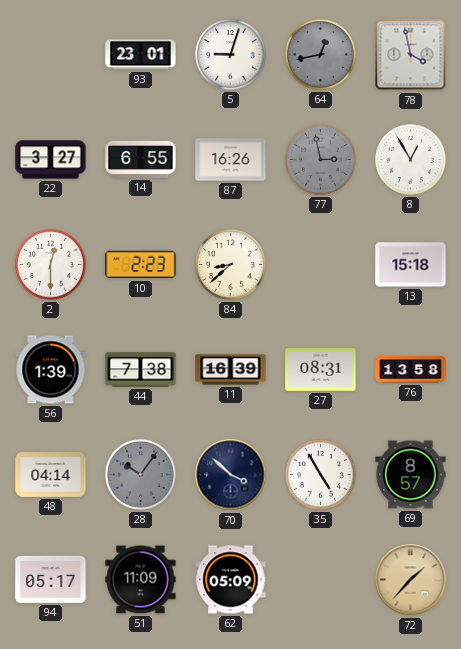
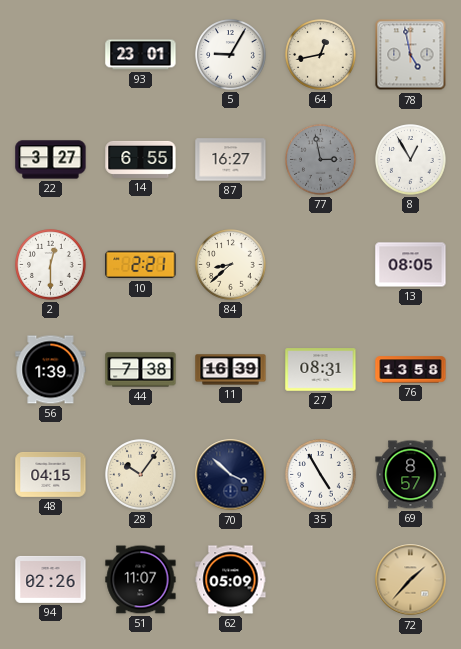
5: 9:03 -> 9:05
64 dial: grey -> cream
78: 3:58 -> 4:58
87: 16:26 -> 16:27
10: 2:23 -> 2:21
13: 15:18 -> 08:05
48: 04:14 -> 04:15
28 dial: grey -> cream
94: 05:17 -> 02:26
51: 11:09 -> 11:07
